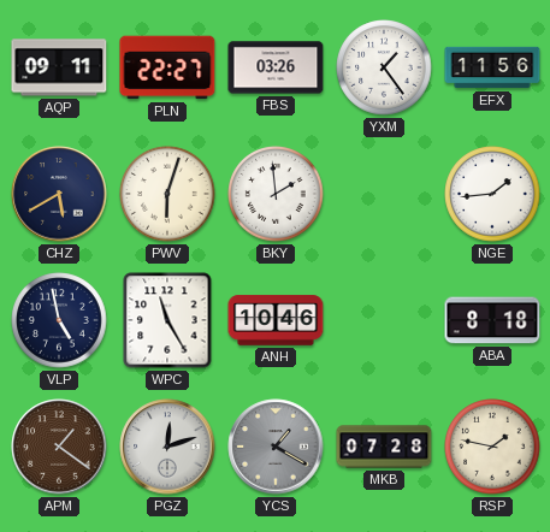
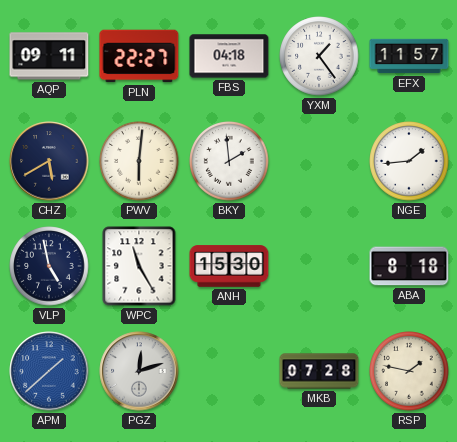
FBS: 03:26 -> 04:18
EFX: 11:56 -> 11:57
PWV: 6:03 -> 6:01
ANH: 10:46 -> 15:30
APM: 1:21 -> 1:38
APM dial: brown -> blue
YCS: 1:20 -> none
